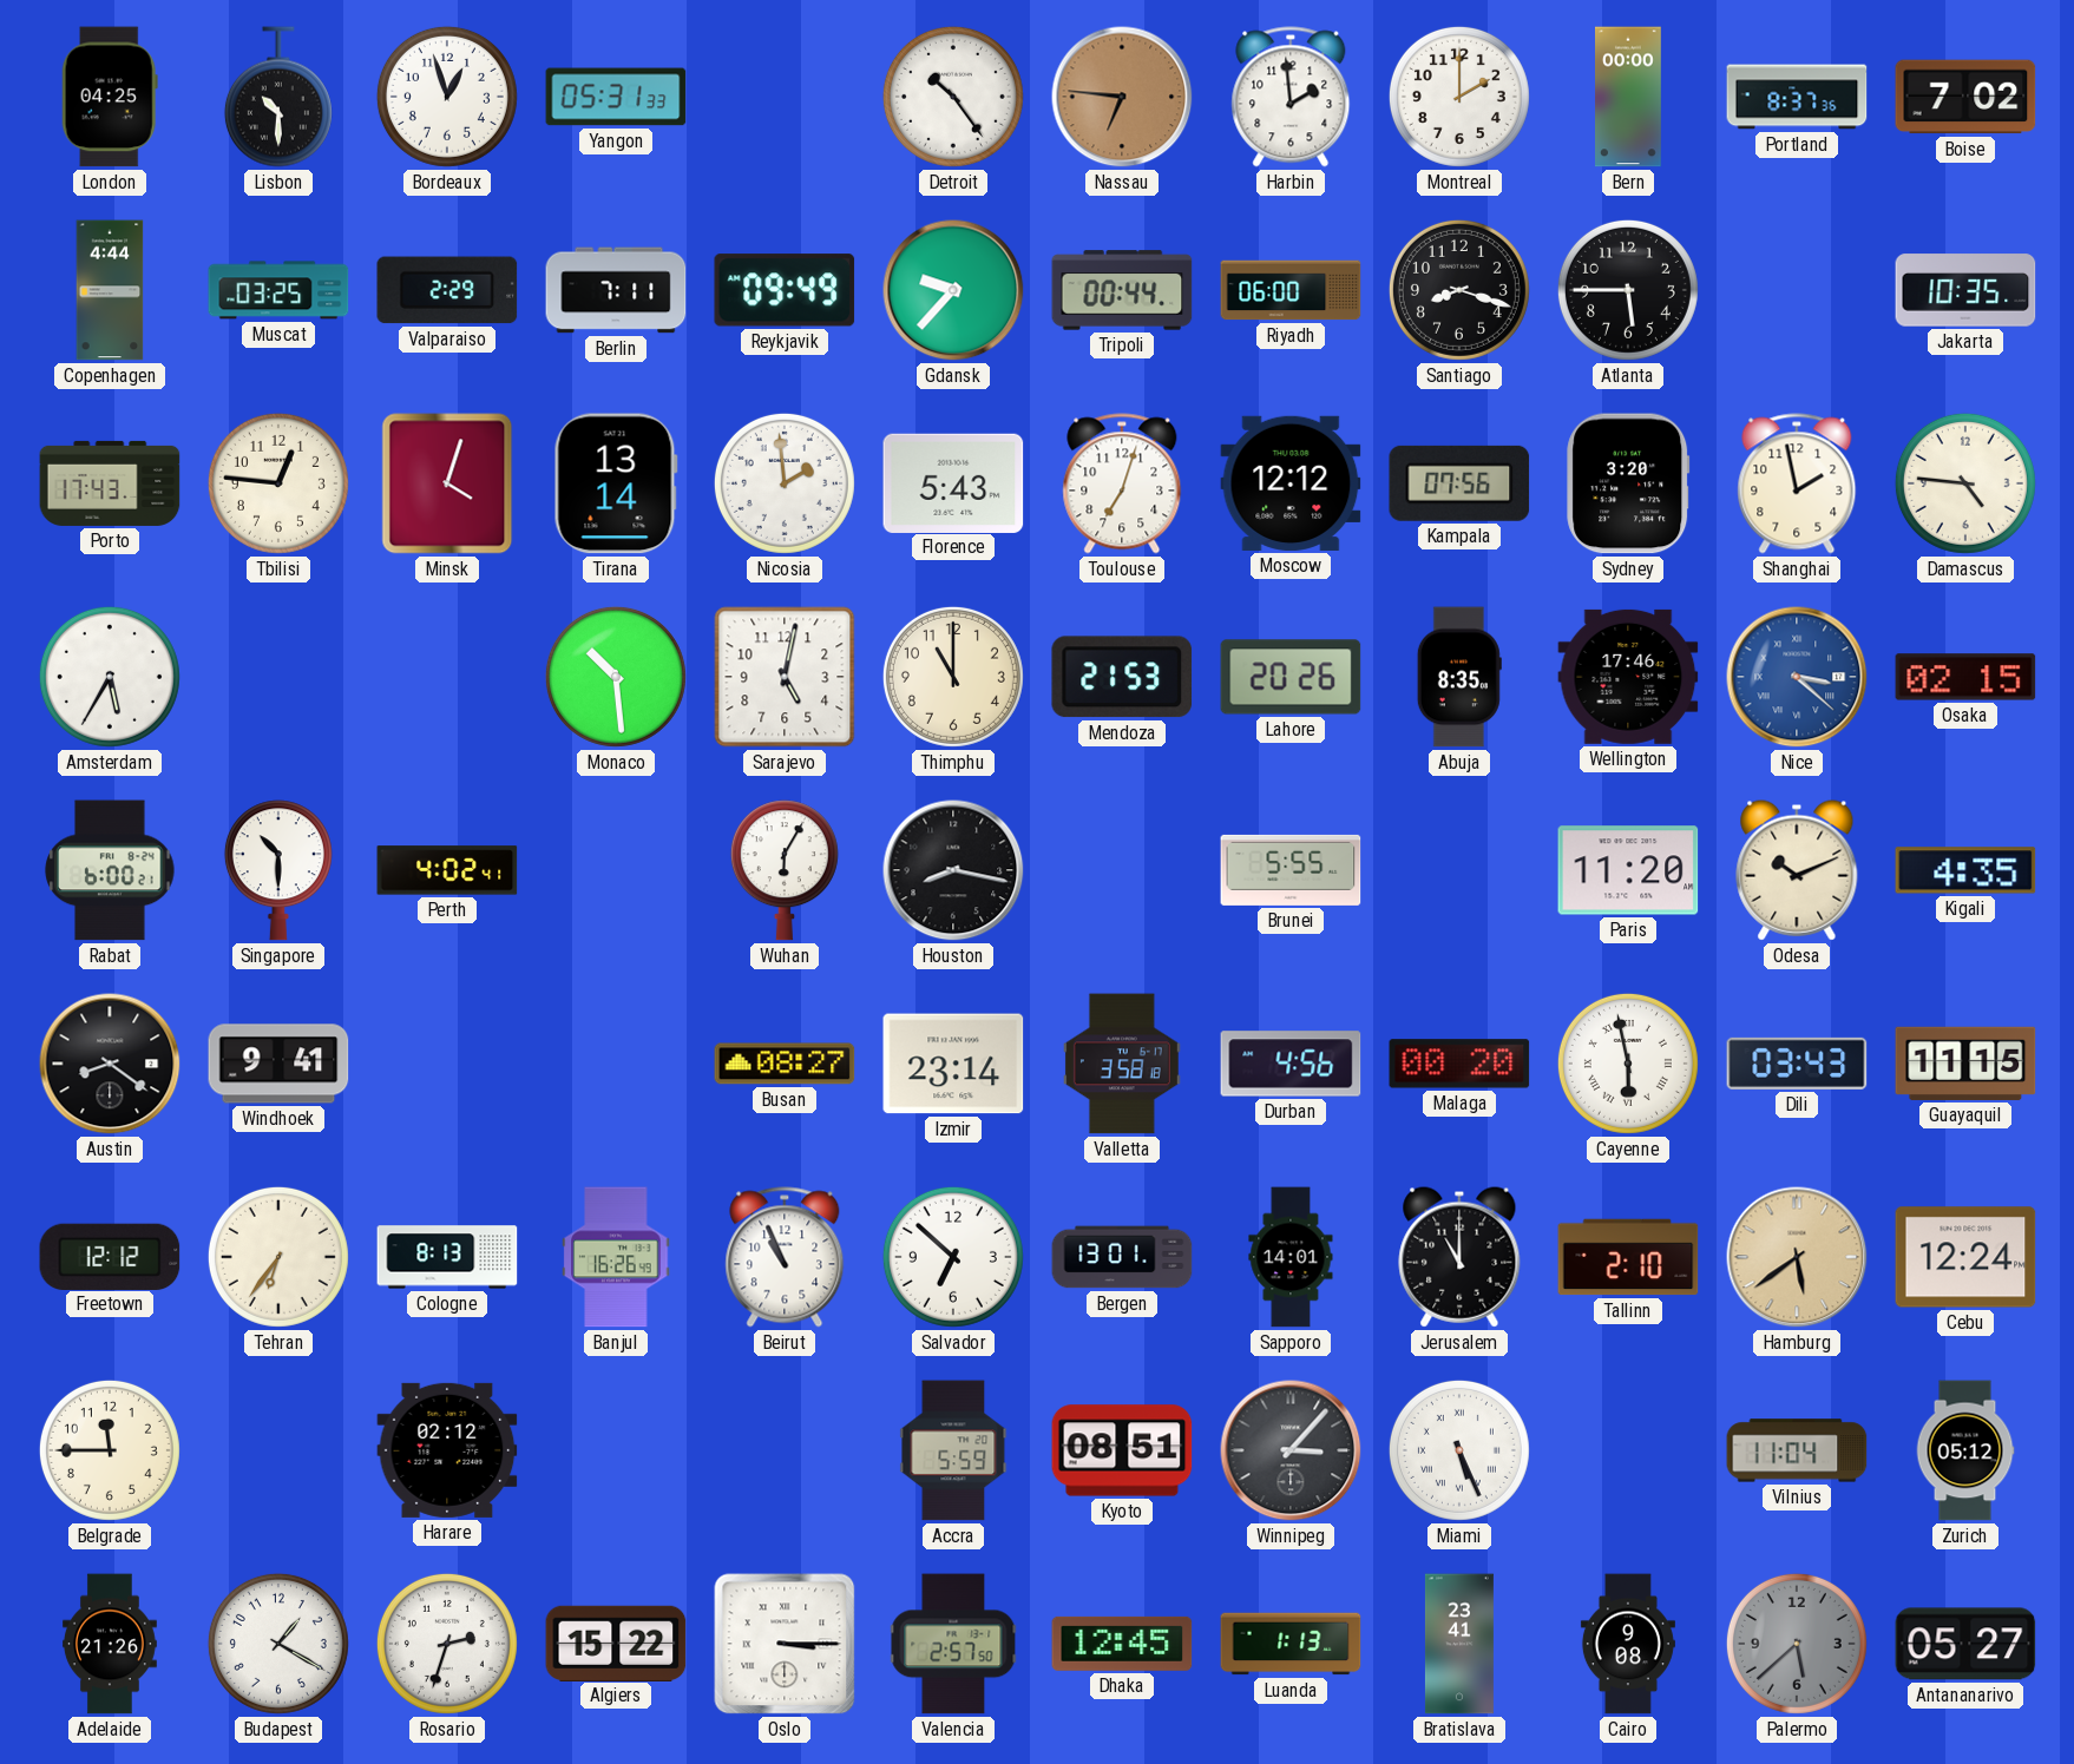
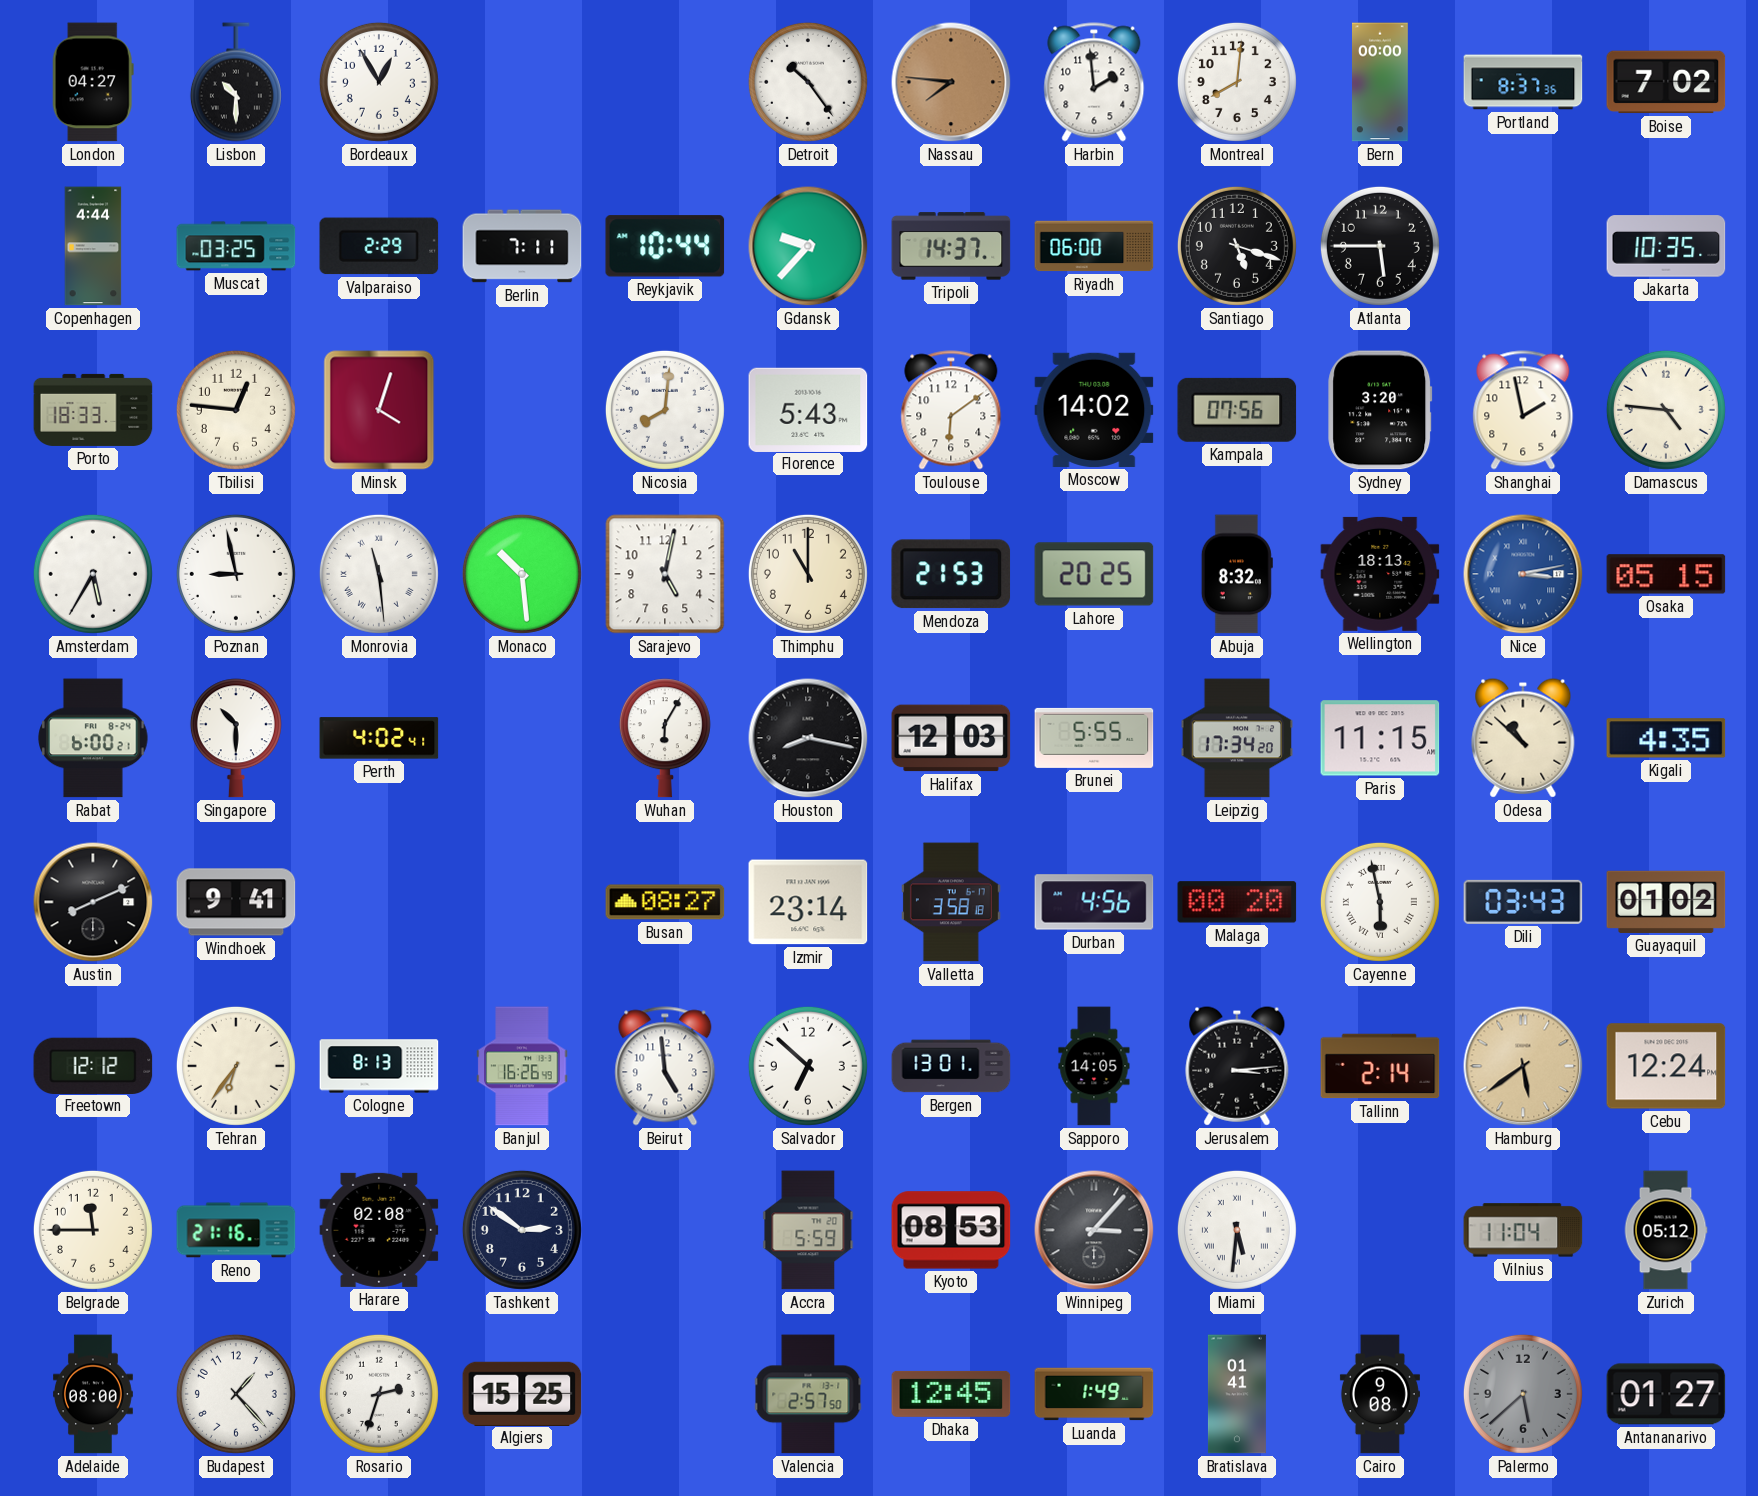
London: 04:25 -> 04:27
Bordeaux: 12:57 -> 12:55
Yangon: 05:31 -> none
Nassau: 6:46 -> 7:46
Montreal: 2:00 -> 8:01
Reykjavik: 09:49 -> 10:44
Tripoli: 00:44 -> 14:37
Santiago: 8:18 -> 5:18
Porto: 17:43 -> 18:33
Tirana: 13:14 -> none
Nicosia: 1:59 -> 8:01
Toulouse: 7:03 -> 6:09
Moscow: 12:12 -> 14:02
Poznan: none -> 8:58
Monrovia: none -> 11:29
Lahore: 20:26 -> 20:25
Abuja: 8:35 -> 8:32
Wellington: 17:46 -> 18:13
Nice: 3:22 -> 3:13
Osaka: 02:15 -> 05:15
Halifax: none -> 12:03
Leipzig: none -> 17:34
Paris: 11:20 -> 11:15
Odesa: 10:11 -> 10:52
Austin: 8:21 -> 8:11
Guayaquil: 11:15 -> 01:02
Beirut: 10:56 -> 4:59
Sapporo: 14:01 -> 14:05
Jerusalem: 11:00 -> 3:14
Tallinn: 2:10 -> 2:14
Reno: none -> 21:16
Harare: 02:12 -> 02:08
Tashkent: none -> 2:51
Kyoto: 08:51 -> 08:53
Miami: 5:26 -> 5:31
Adelaide: 21:26 -> 08:00
Budapest: 1:20 -> 1:23
Algiers: 15:22 -> 15:25
Oslo: 3:15 -> none
Luanda: 1:13 -> 1:49
Bratislava: 23:41 -> 01:41
Antananarivo: 05:27 -> 01:27
